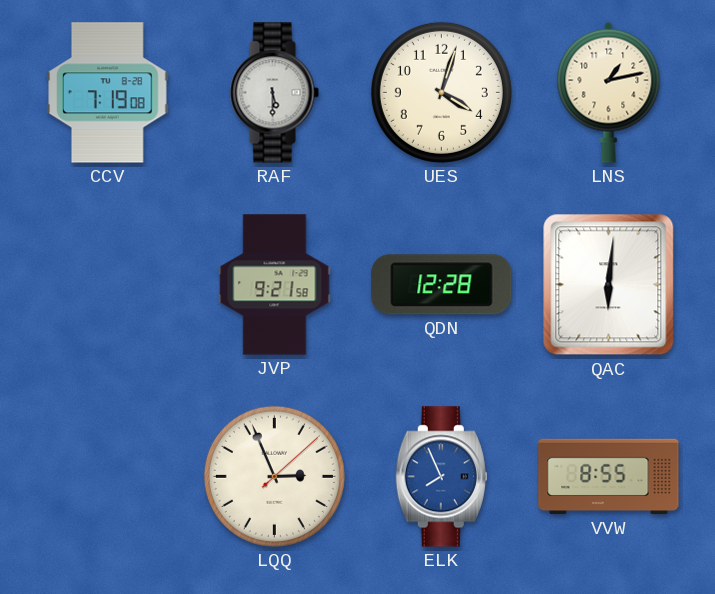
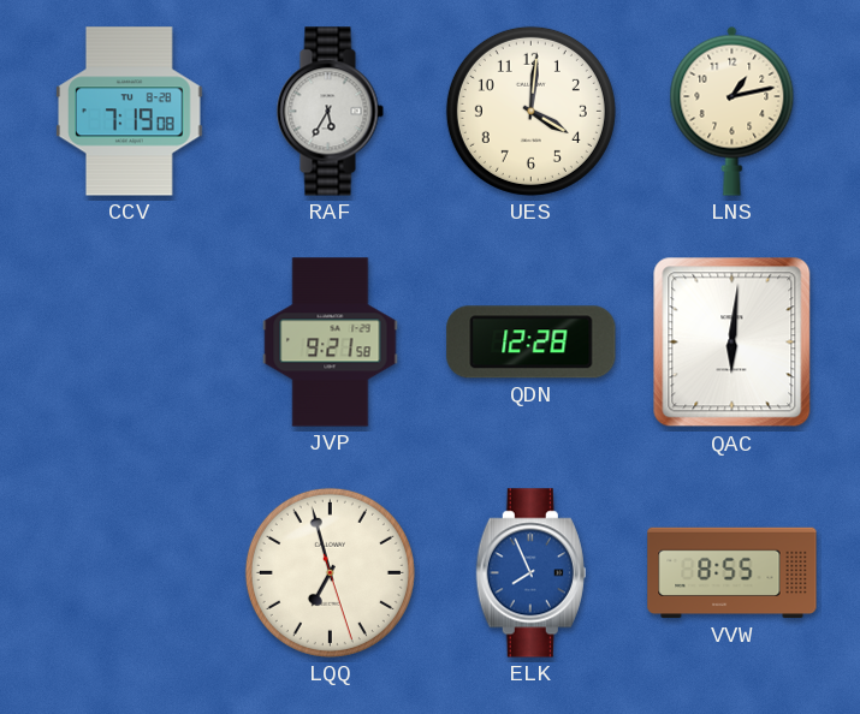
RAF: 5:30 -> 5:35
UES: 4:03 -> 4:01
LQQ: 2:56 -> 6:57
